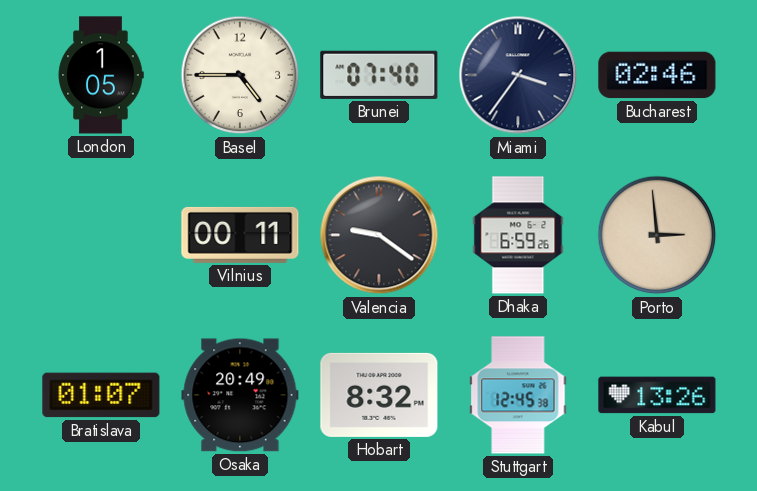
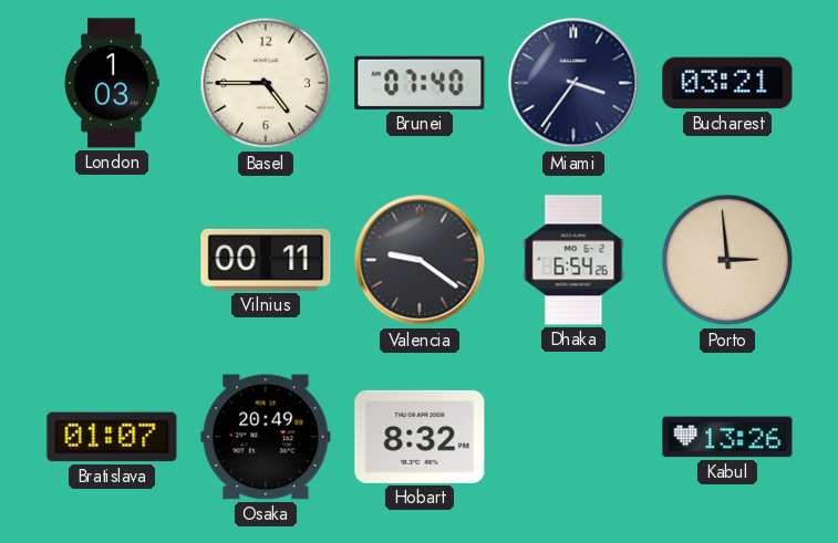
London: 1:05 -> 1:03
Bucharest: 02:46 -> 03:21
Dhaka: 6:59 -> 6:54
Stuttgart: 12:45 -> none
